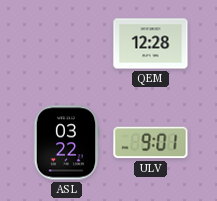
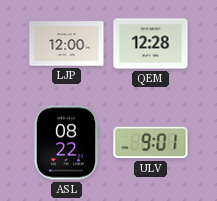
LJP: none -> 12:00
ASL: 03:22 -> 08:22
